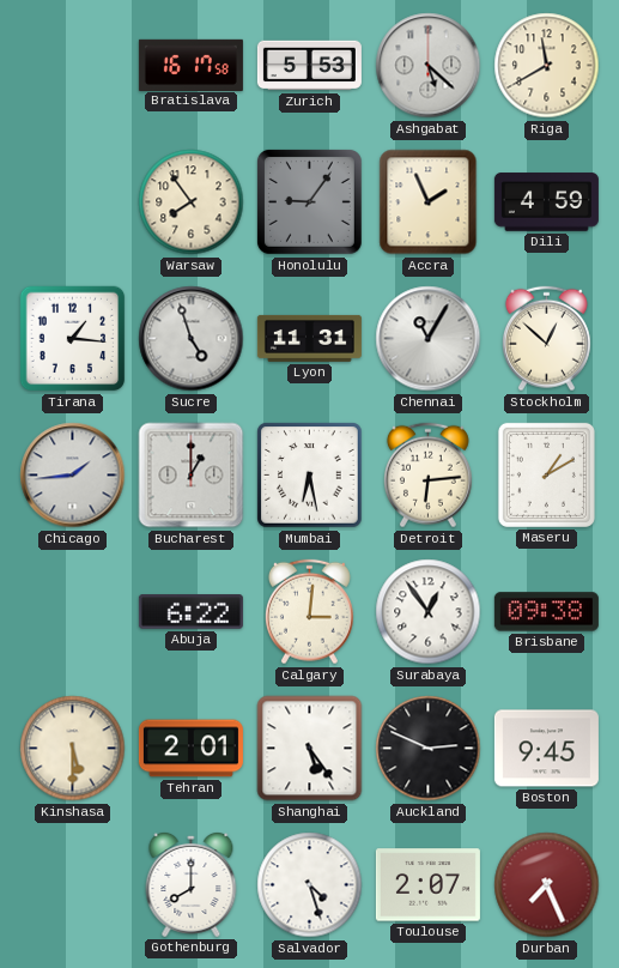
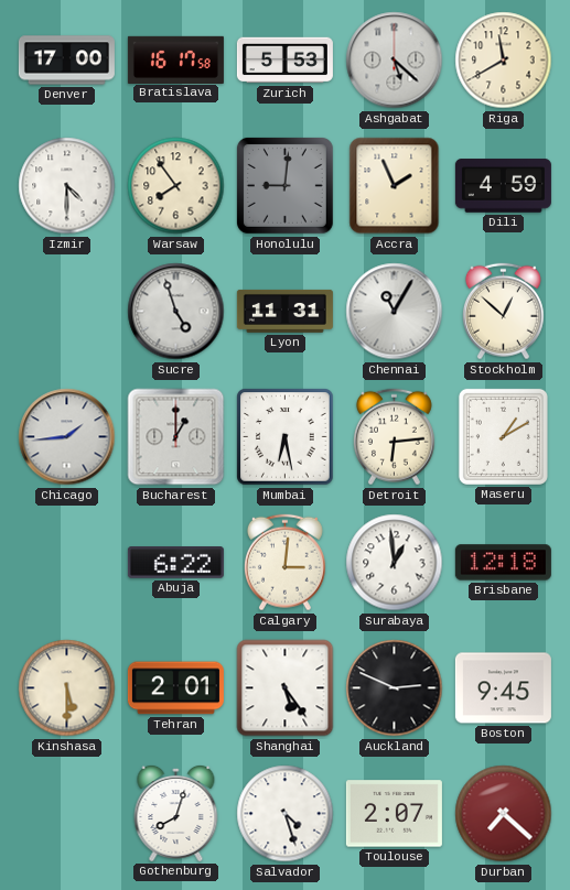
Denver: none -> 17:00
Izmir: none -> 4:30
Honolulu: 9:06 -> 9:01
Tirana: 1:16 -> none
Surabaya: 12:54 -> 12:59
Brisbane: 09:38 -> 12:18
Gothenburg: 8:00 -> 8:03
Durban: 7:26 -> 7:22
